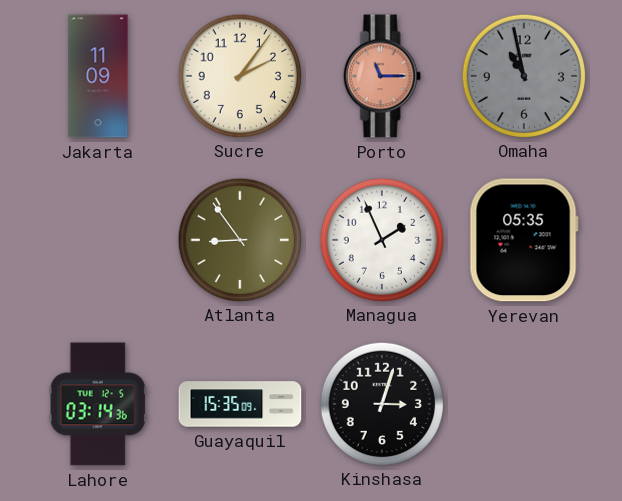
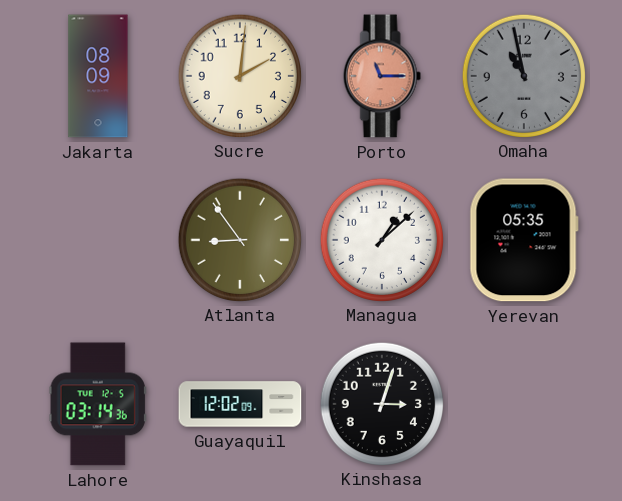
Jakarta: 11:09 -> 08:09
Sucre: 2:06 -> 2:01
Managua: 1:56 -> 1:08
Guayaquil: 15:35 -> 12:02
